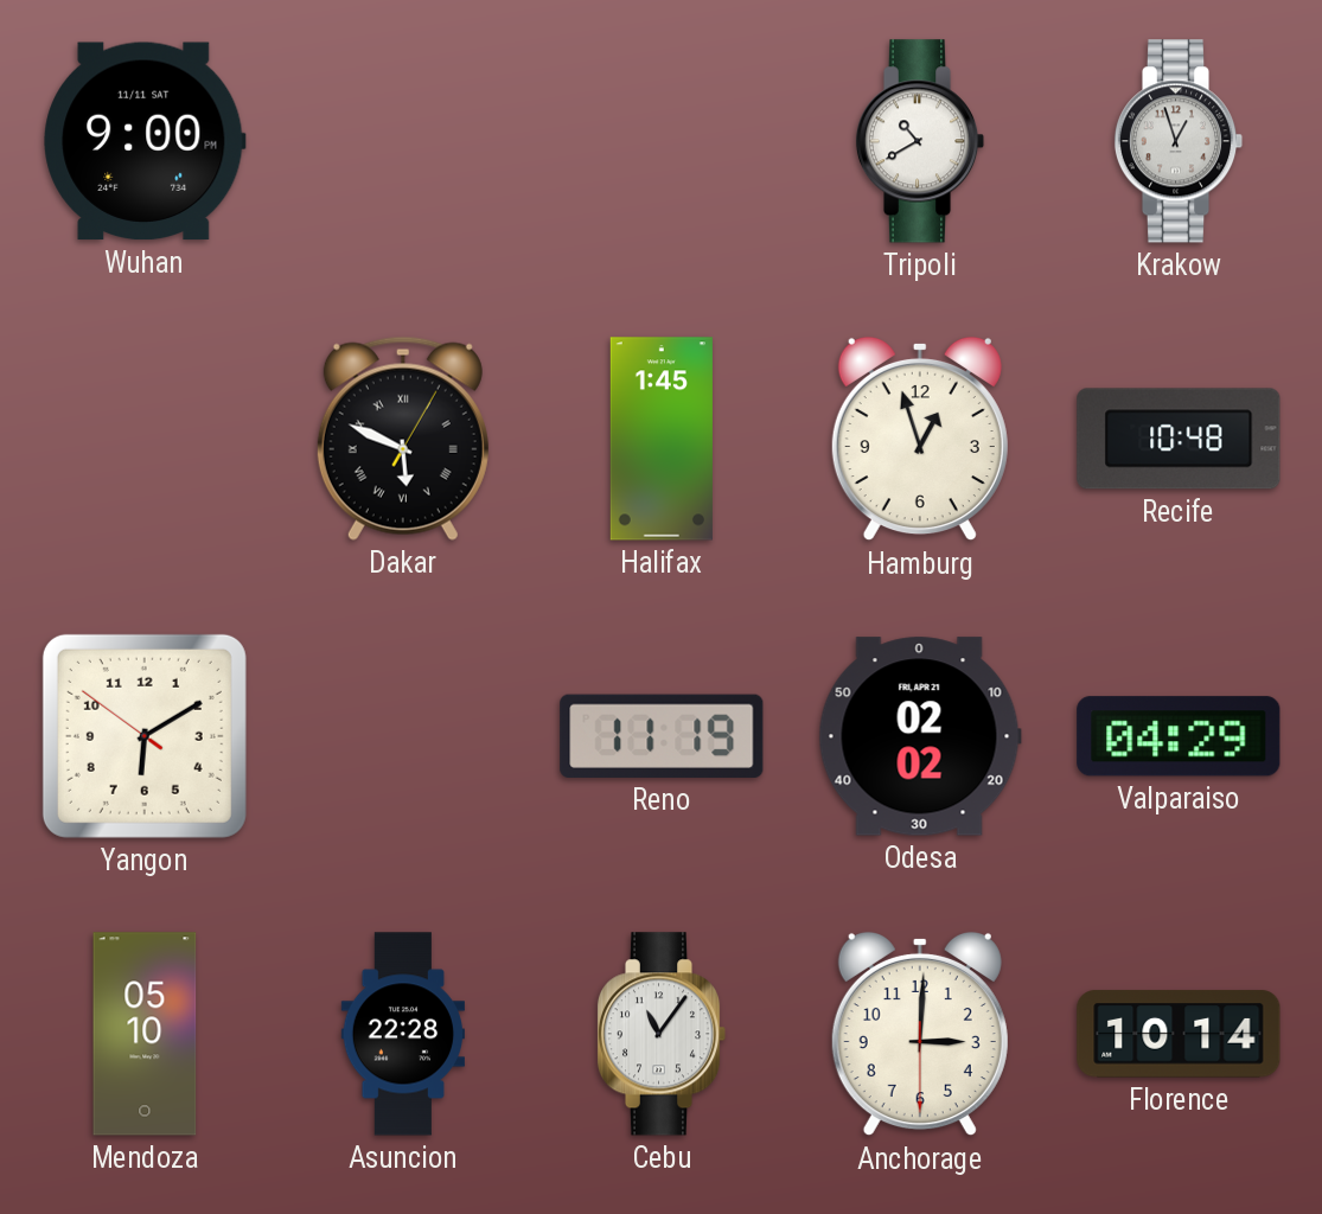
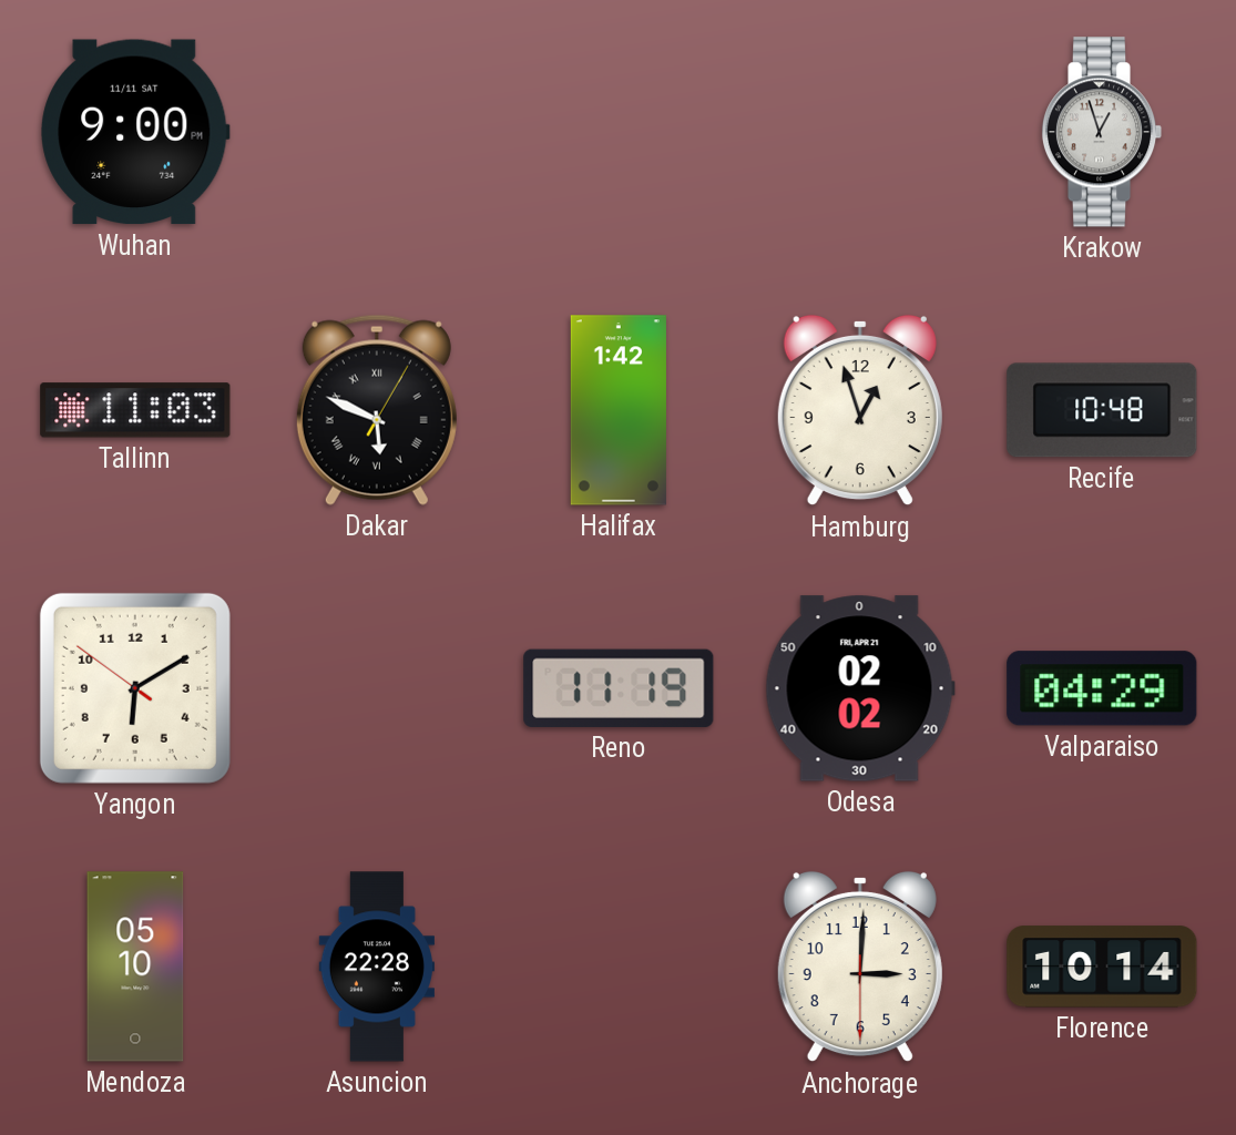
Tripoli: 10:40 -> none
Tallinn: none -> 11:03
Halifax: 1:45 -> 1:42
Cebu: 11:06 -> none
